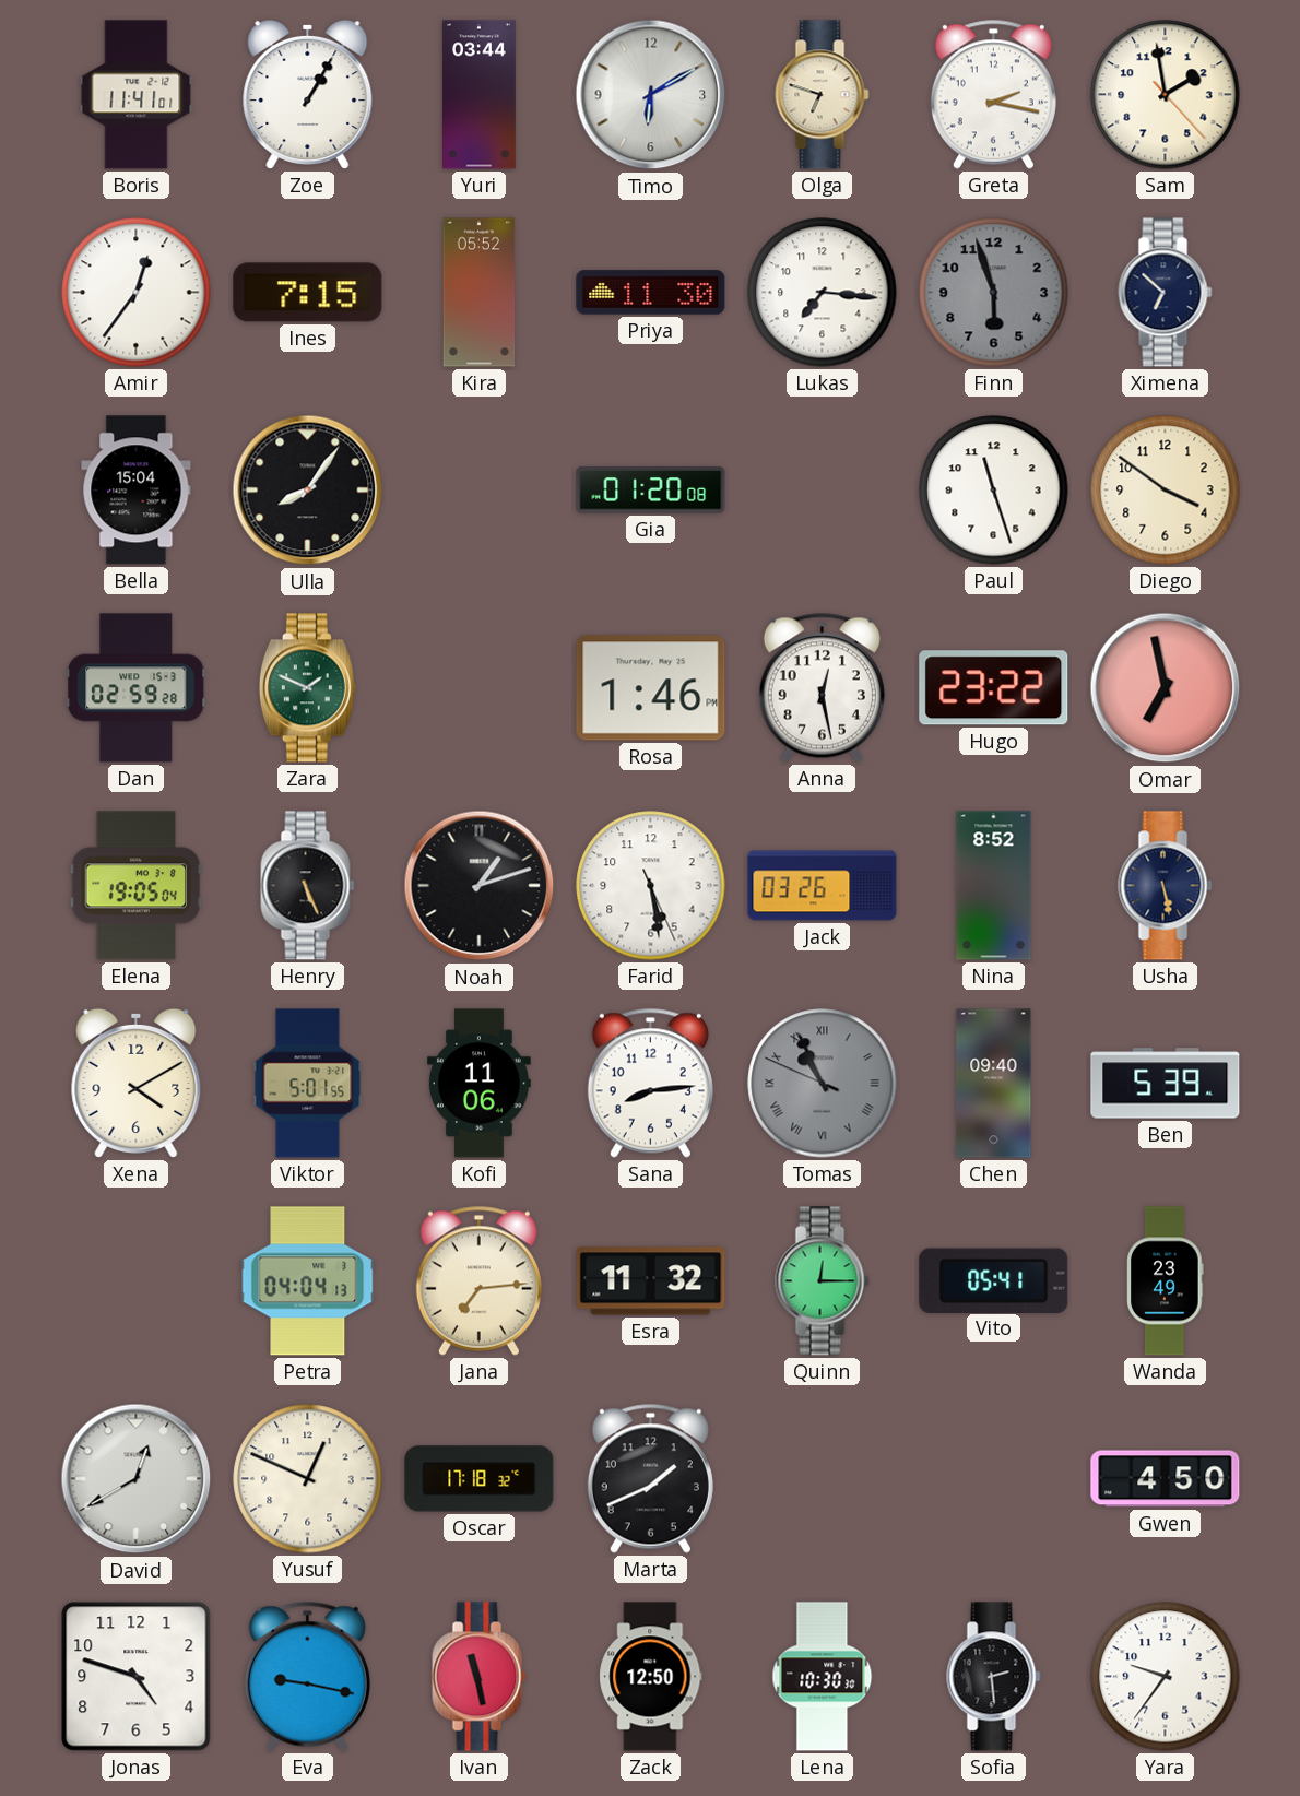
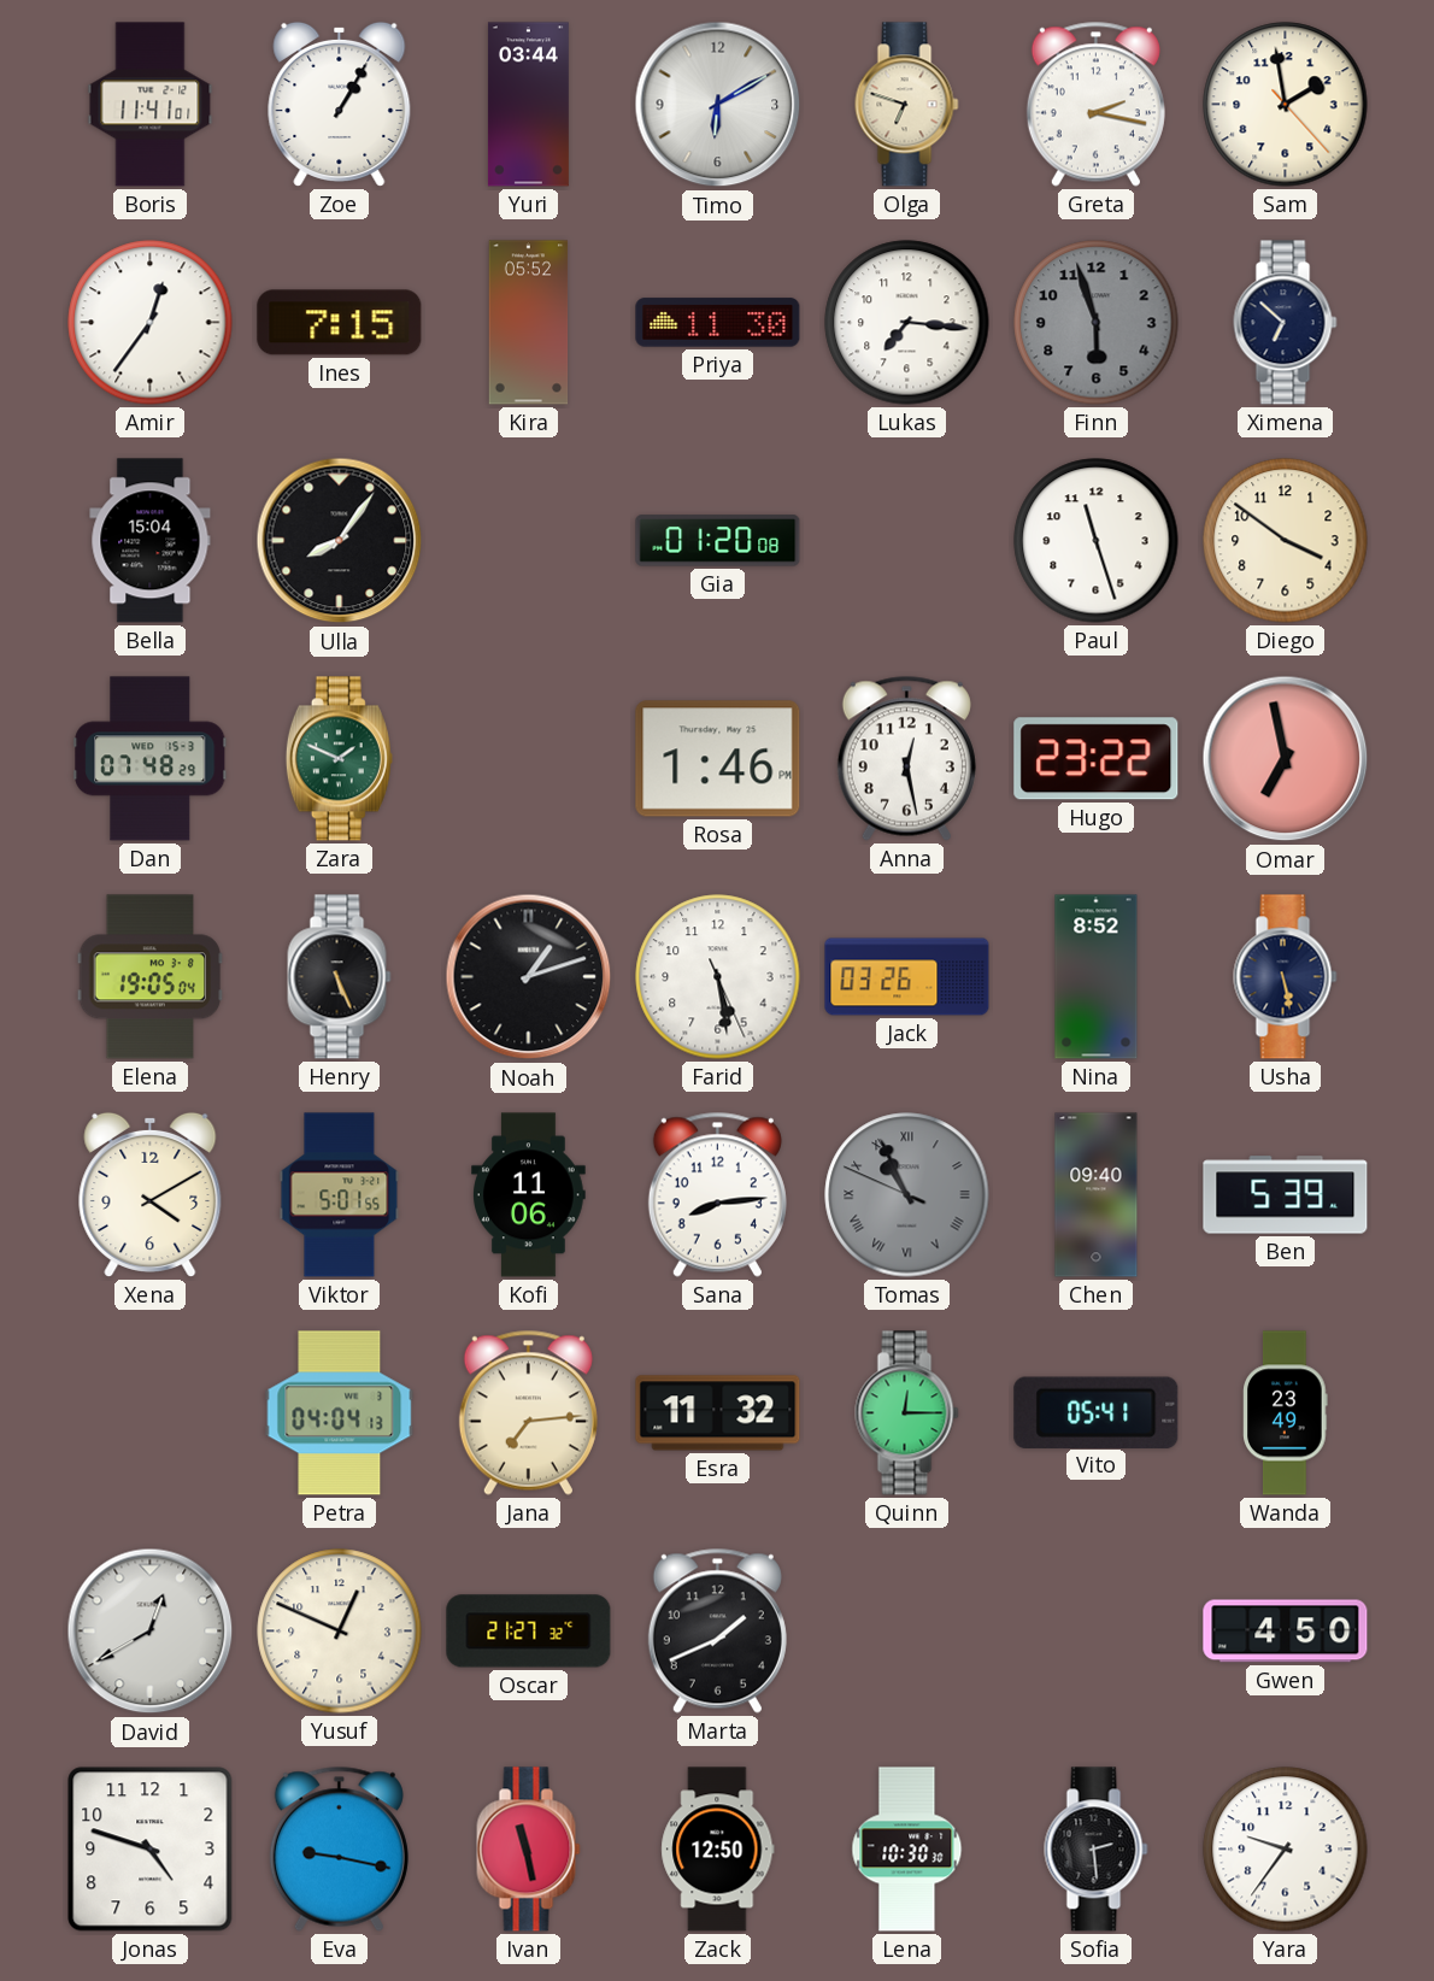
Dan: 02:59 -> 07:48
Oscar: 17:18 -> 21:27
